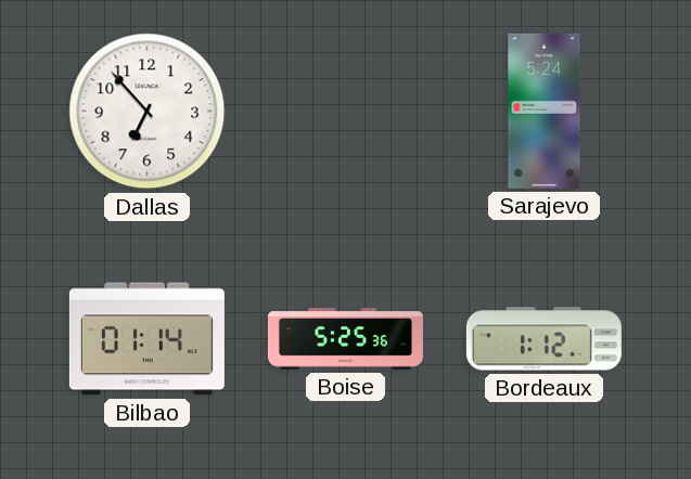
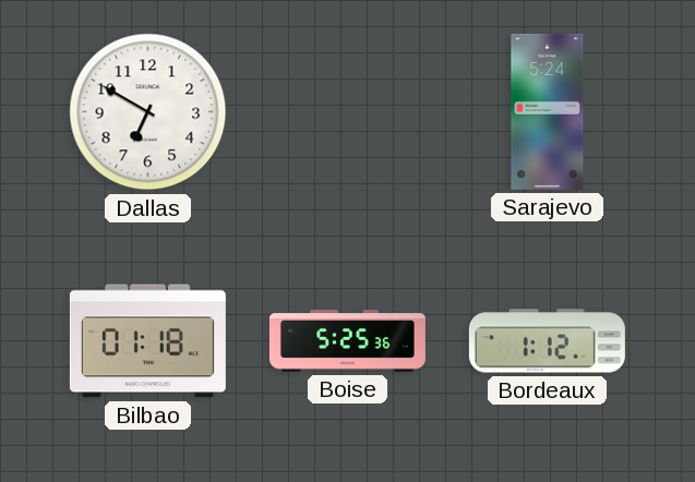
Dallas: 6:53 -> 6:50
Bilbao: 01:14 -> 01:18
